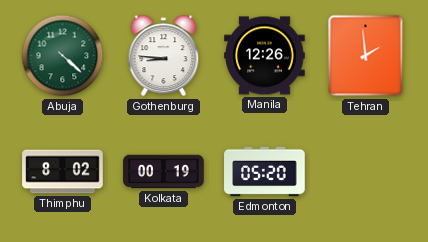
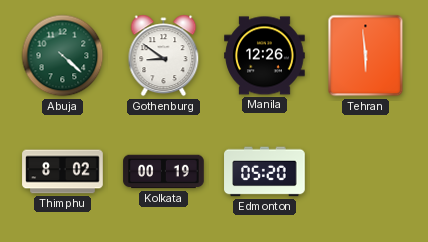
Gothenburg: 8:46 -> 8:51
Tehran: 1:59 -> 5:59
